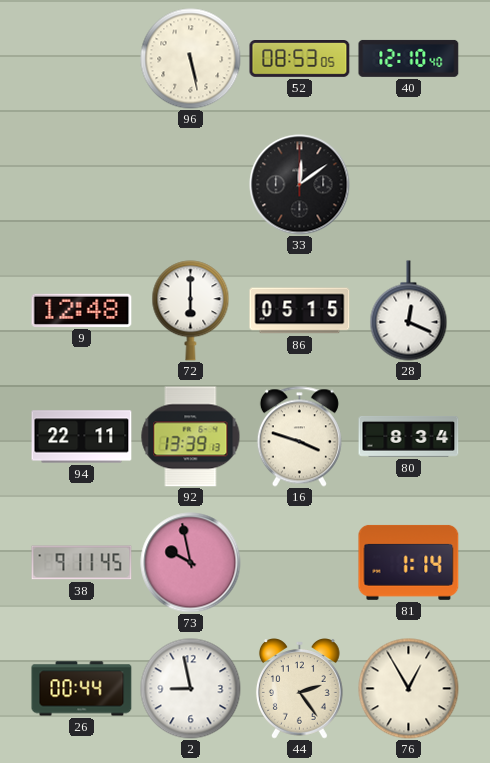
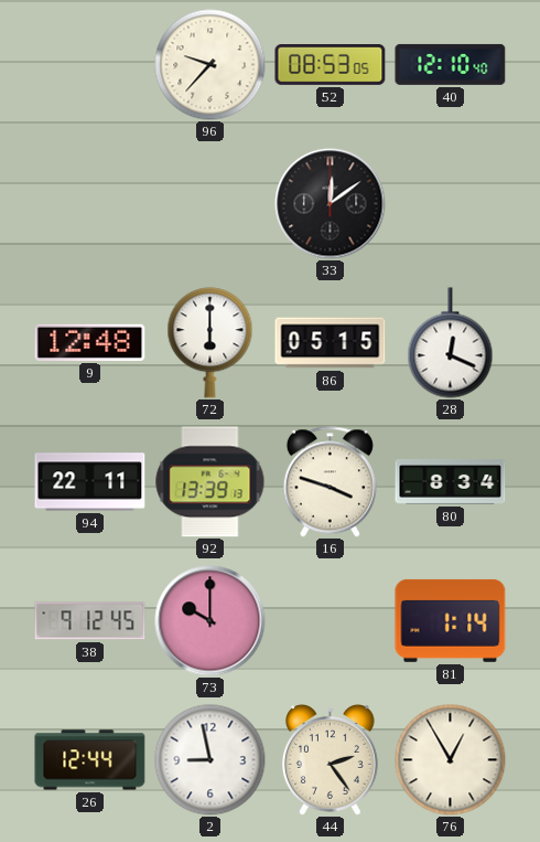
96: 5:28 -> 9:37
38: 9:11 -> 9:12
73: 9:58 -> 10:00
26: 00:44 -> 12:44
